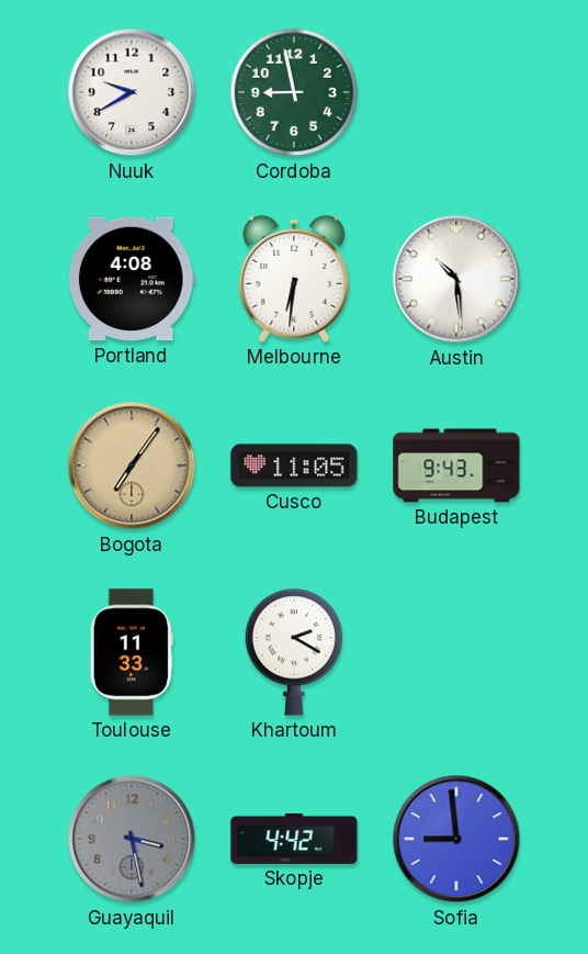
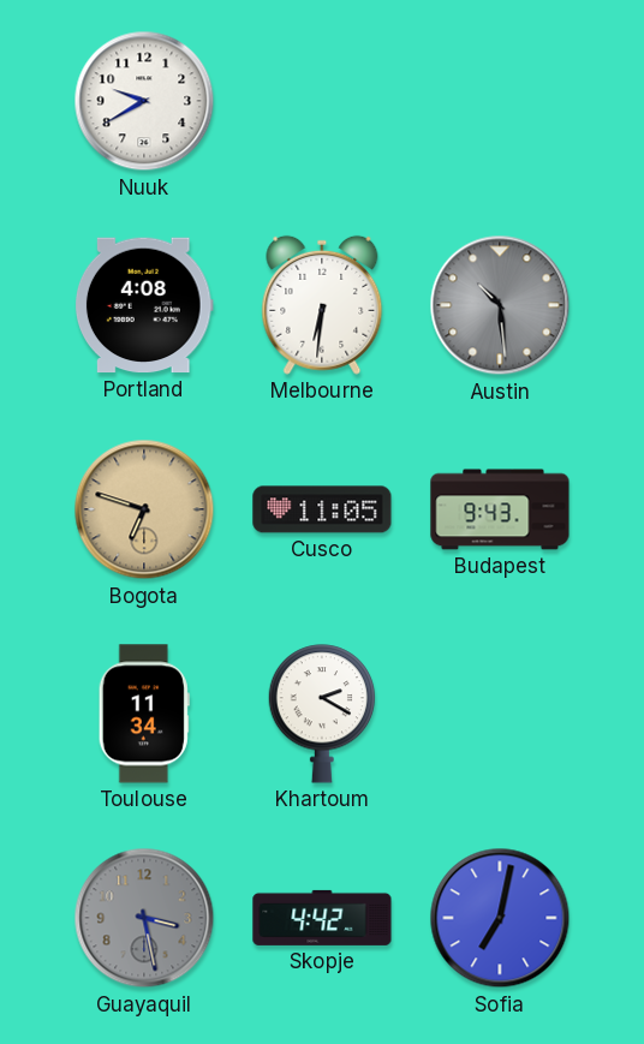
Cordoba: 8:58 -> none
Austin dial: white -> grey
Bogota: 7:06 -> 6:48
Toulouse: 11:33 -> 11:34
Sofia: 8:59 -> 7:02
